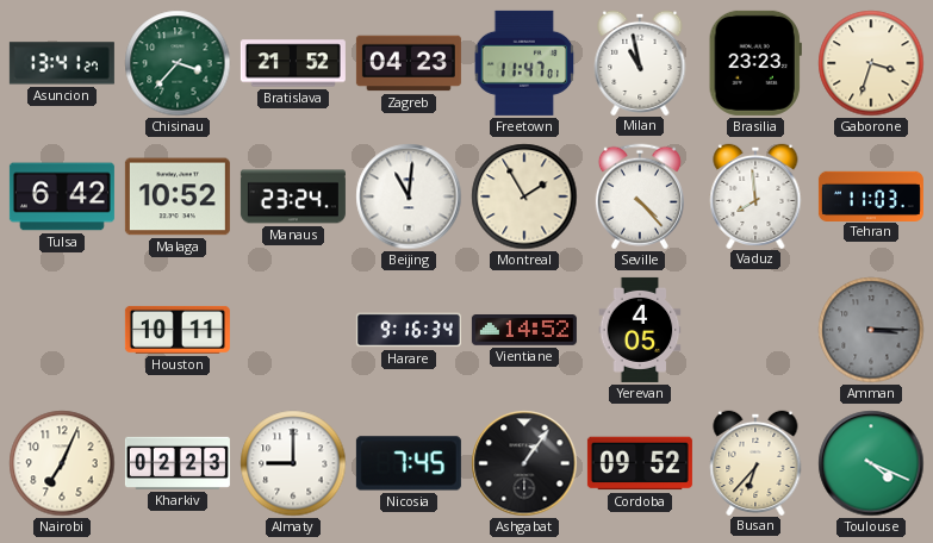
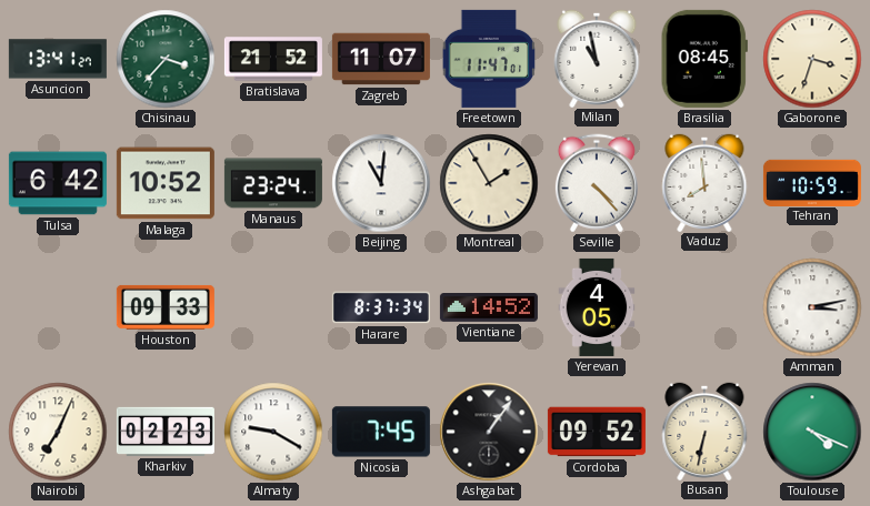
Zagreb: 04:23 -> 11:07
Brasilia: 23:23 -> 08:45
Tehran: 11:03 -> 10:59
Houston: 10:11 -> 09:33
Harare: 9:16 -> 8:37
Amman: 3:15 -> 3:13
Amman dial: grey -> white
Almaty: 9:00 -> 9:20
Busan: 6:37 -> 6:32
